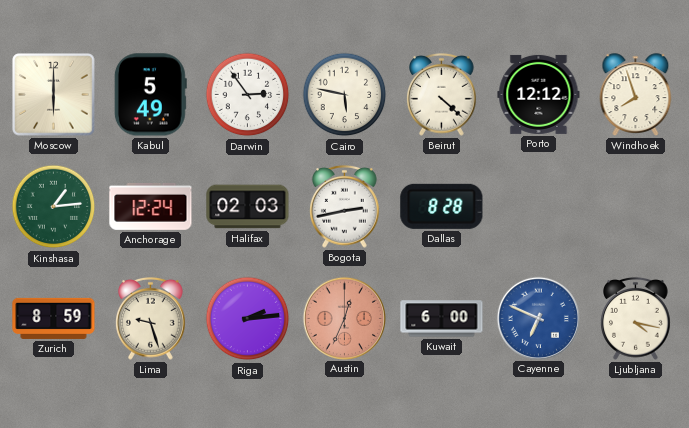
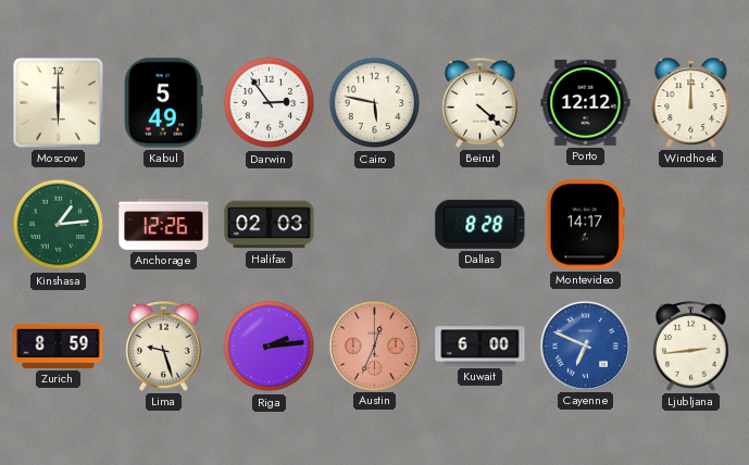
Windhoek: 7:57 -> 12:00
Anchorage: 12:24 -> 12:26
Bogota: 2:43 -> none
Montevideo: none -> 14:17
Ljubljana: 4:17 -> 2:44
